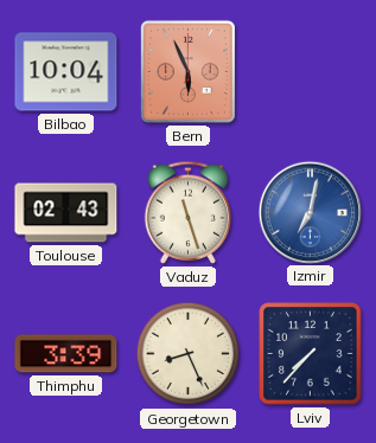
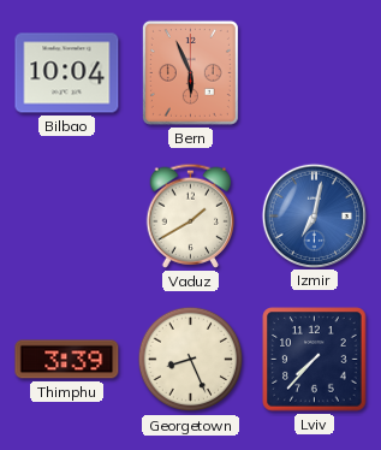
Toulouse: 02:43 -> none
Vaduz: 11:27 -> 1:40
